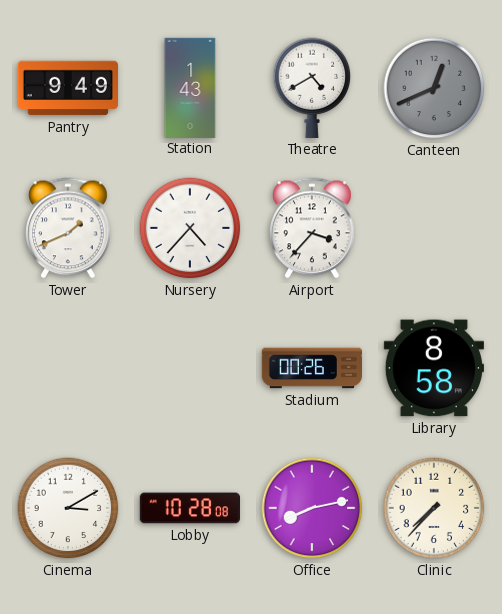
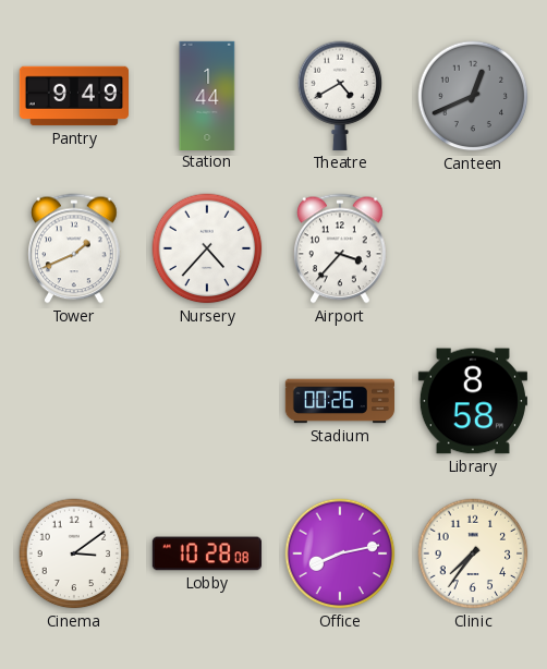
Station: 1:43 -> 1:44
Cinema: 3:10 -> 3:09
Clinic: 7:37 -> 7:36
